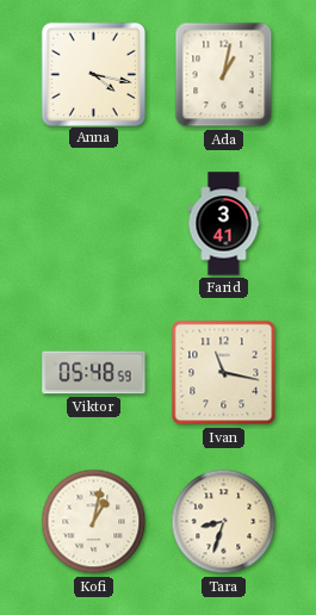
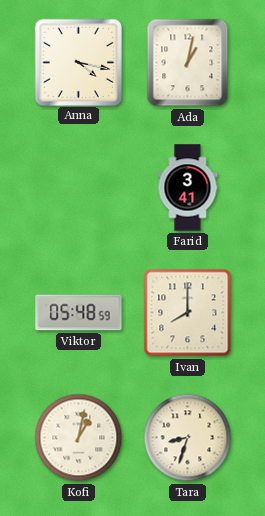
Ivan: 11:17 -> 8:00
